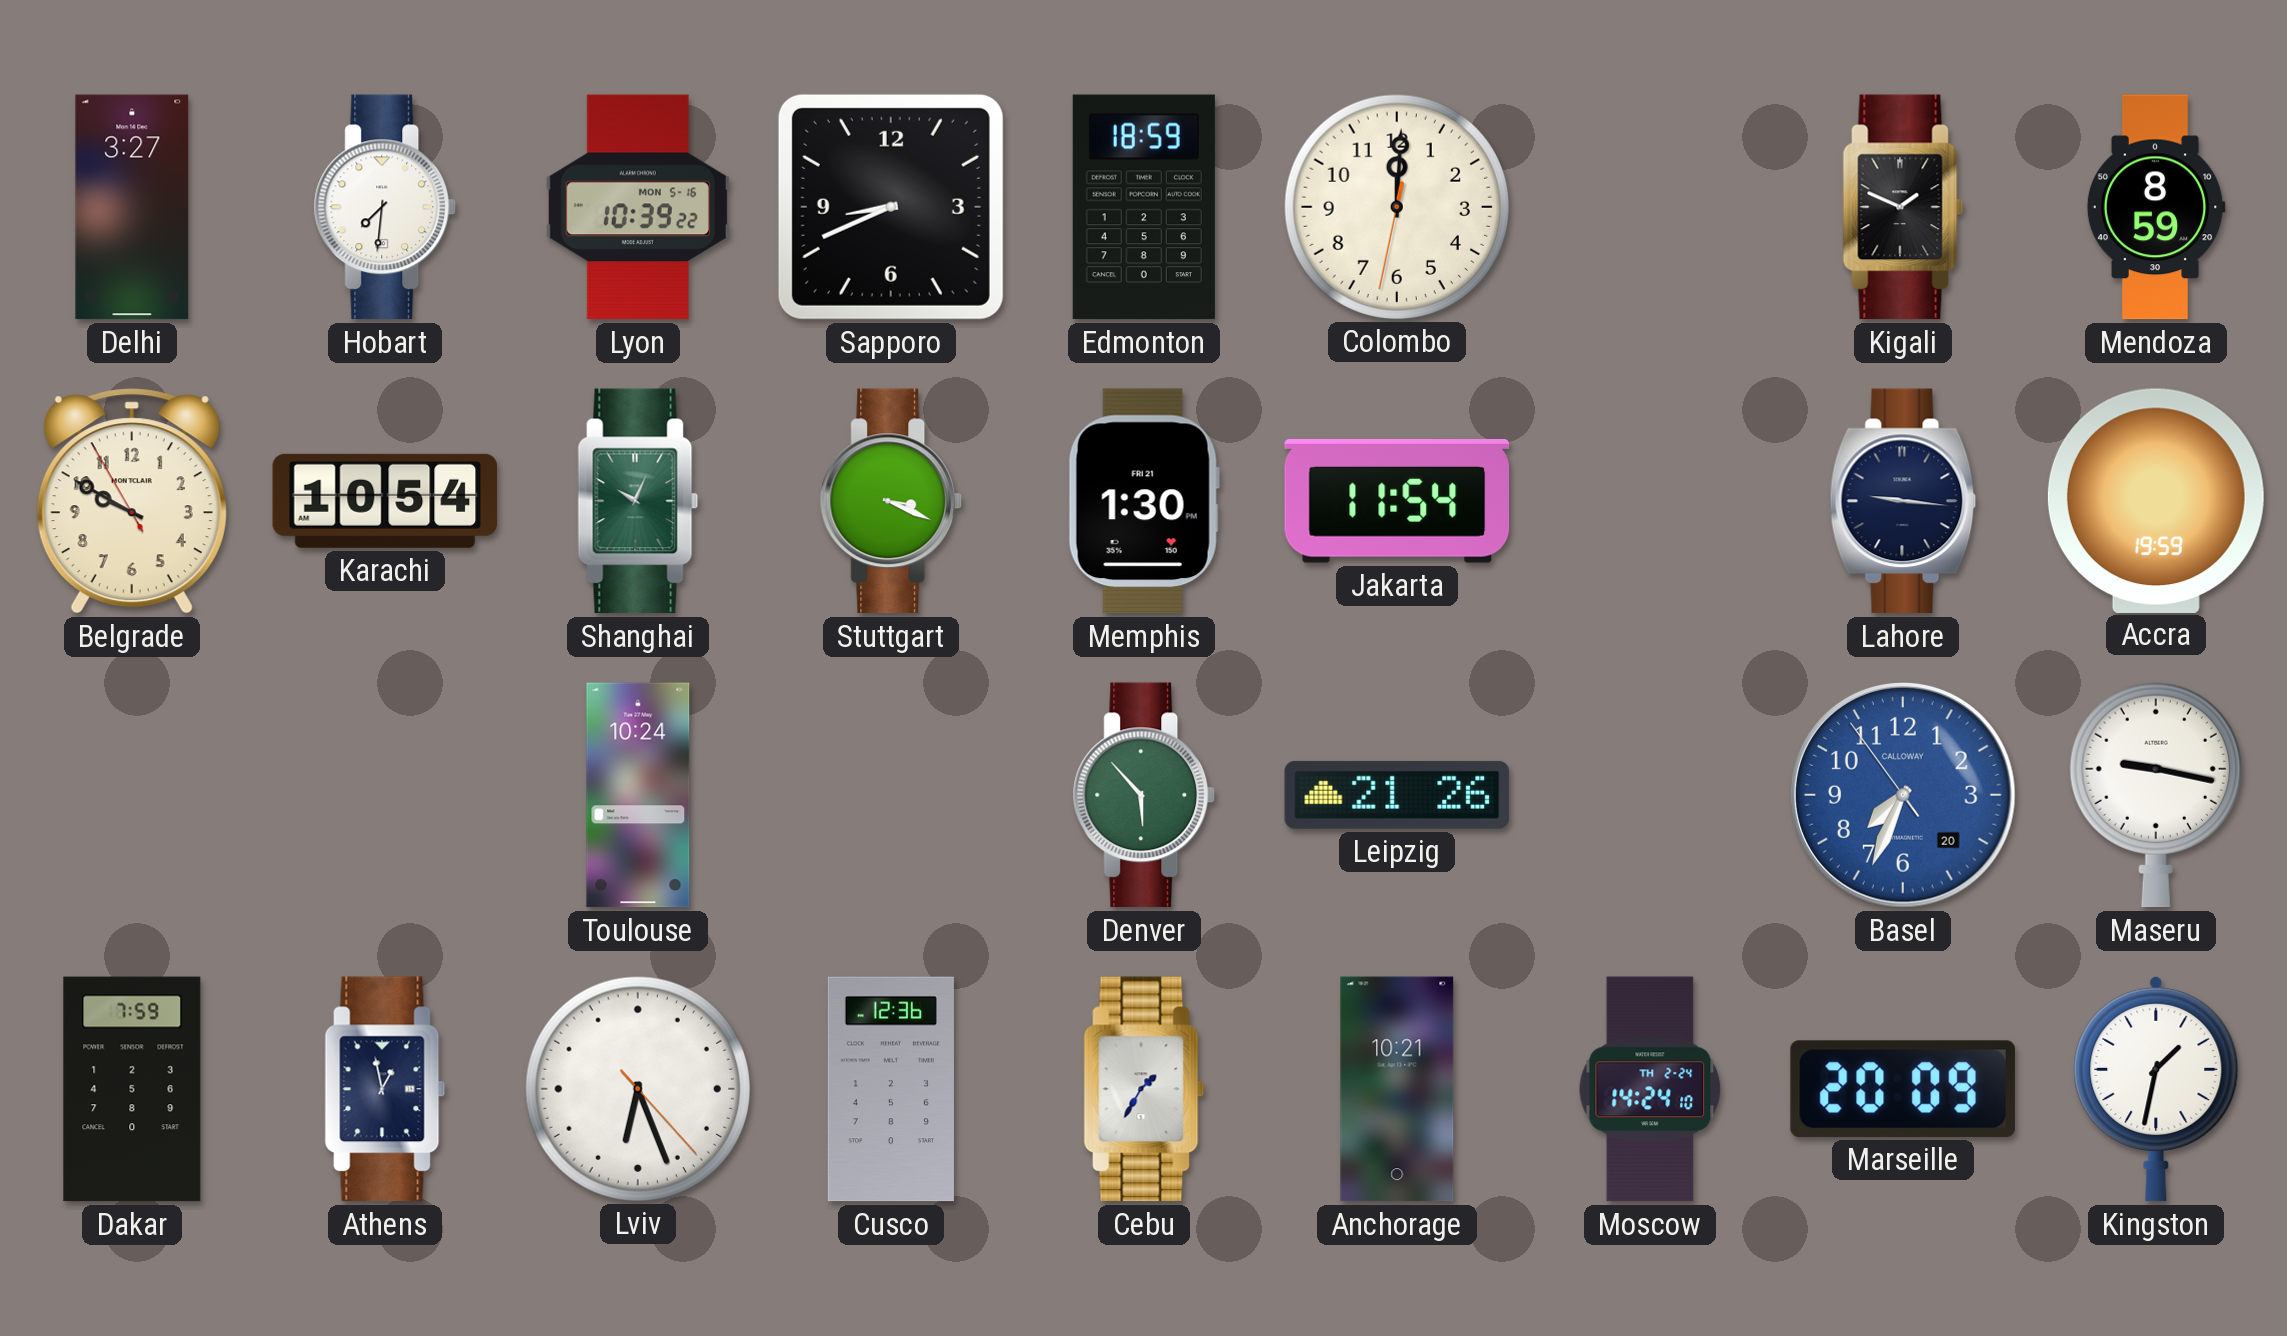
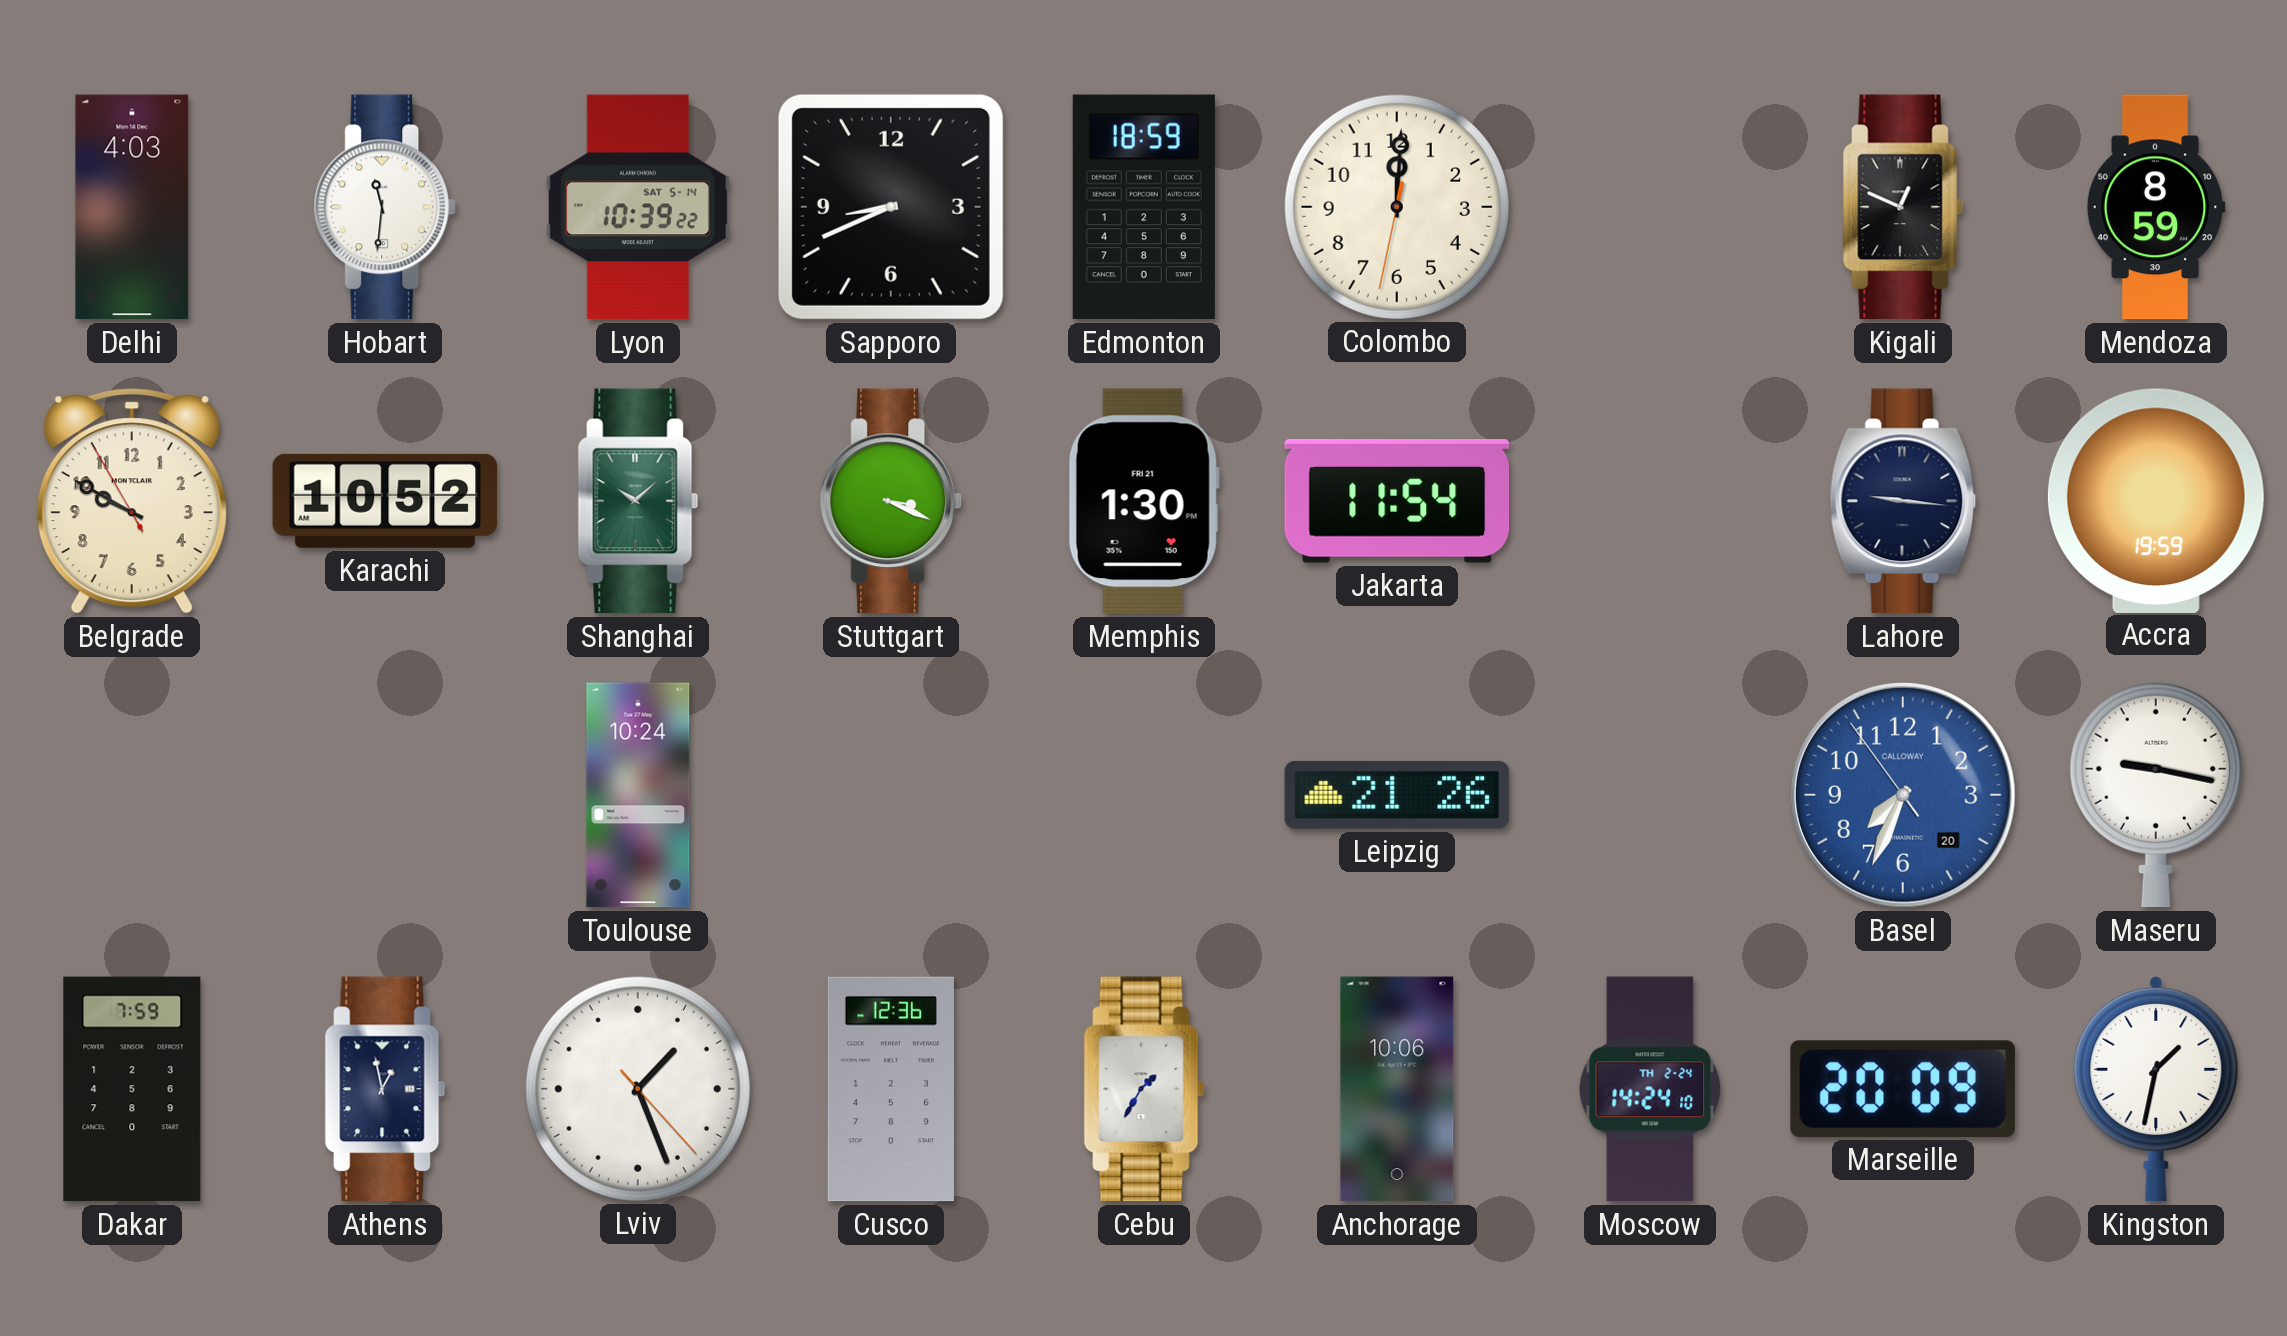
Delhi: 3:27 -> 4:03
Hobart: 7:31 -> 11:31
Lyon date: MON 5-16 -> SAT 5-14
Kigali: 1:49 -> 12:49
Karachi: 10:54 -> 10:52
Shanghai: 10:04 -> 10:08
Denver: 5:53 -> none
Lviv: 6:26 -> 1:26
Anchorage: 10:21 -> 10:06
